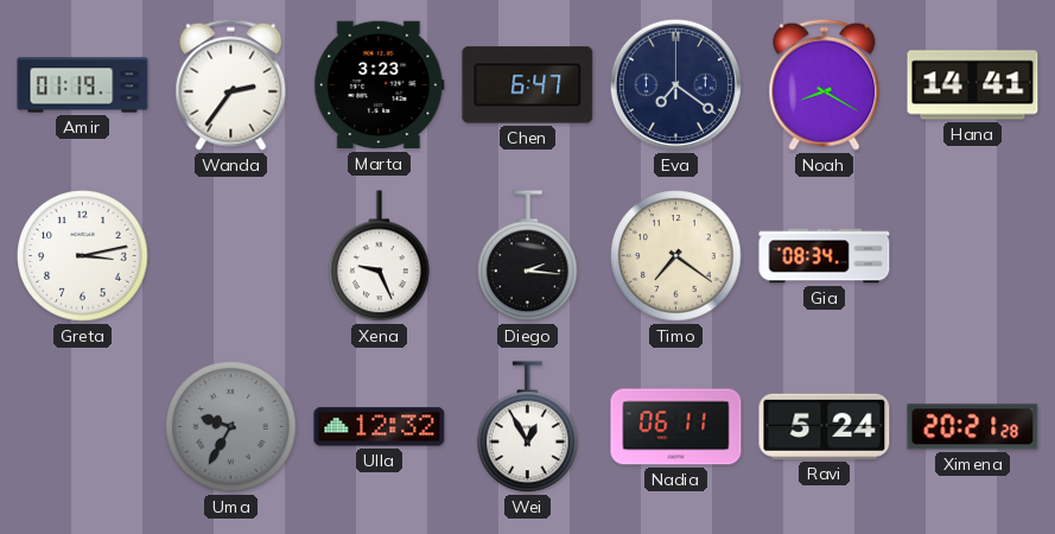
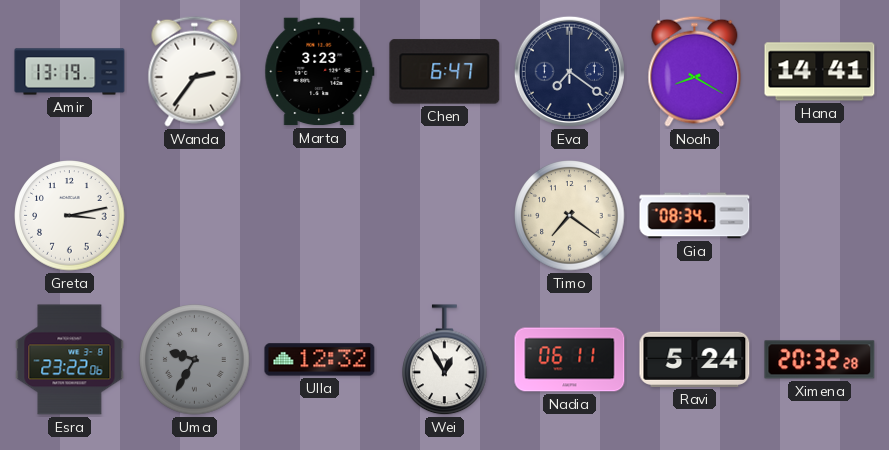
Amir: 01:19 -> 13:19
Xena: 9:26 -> none
Diego: 2:16 -> none
Esra: none -> 23:22
Ximena: 20:21 -> 20:32
